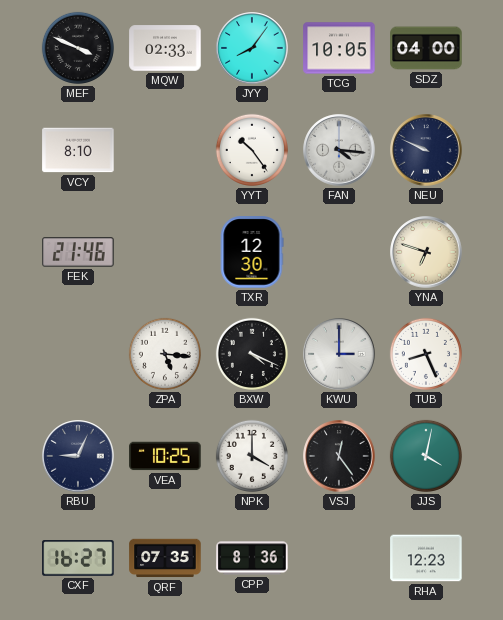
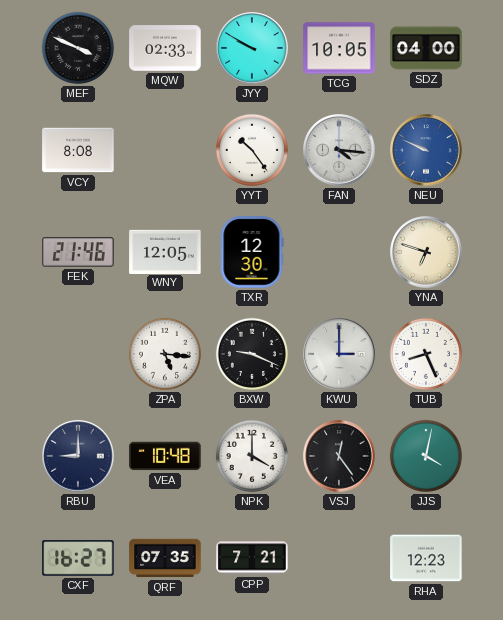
JYY: 8:06 -> 9:50
VCY: 8:10 -> 8:08
NEU dial: navy -> blue
WNY: none -> 12:05
BXW: 4:19 -> 9:19
RBU: 9:04 -> 9:00
VEA: 10:25 -> 10:48
CPP: 8:36 -> 7:21
